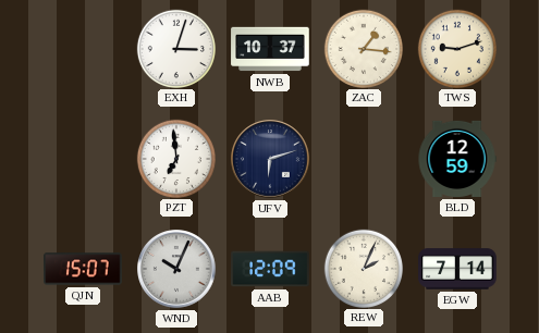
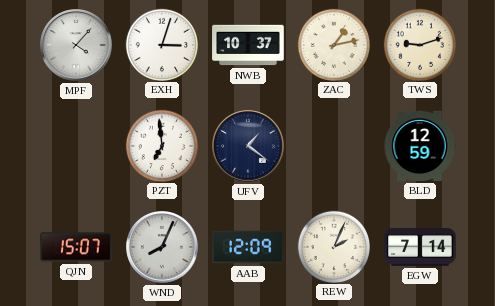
MPF: none -> 4:07
ZAC: 1:16 -> 1:13
UFV: 6:12 -> 1:21
WND: 10:04 -> 8:04
